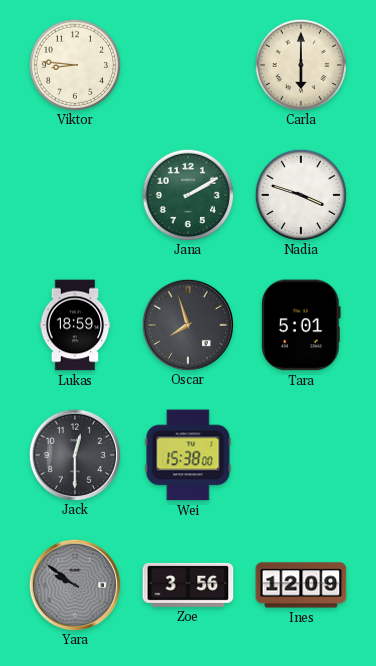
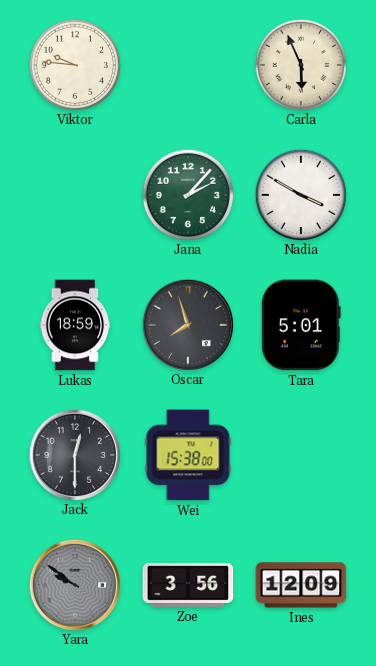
Viktor: 8:46 -> 9:46
Carla: 6:00 -> 5:56
Jana: 2:10 -> 2:07
Nadia: 3:48 -> 3:50
